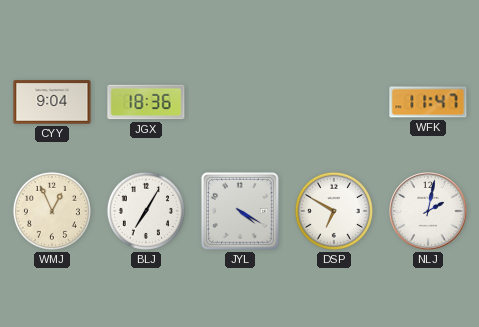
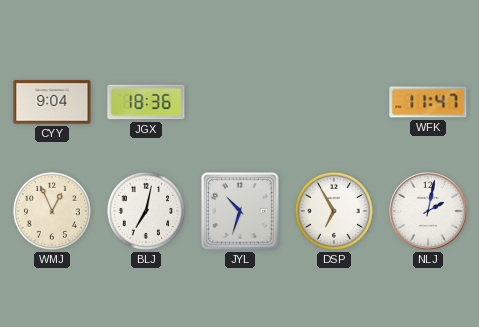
BLJ: 7:05 -> 7:02
JYL: 4:20 -> 10:33
DSP: 6:50 -> 6:55
